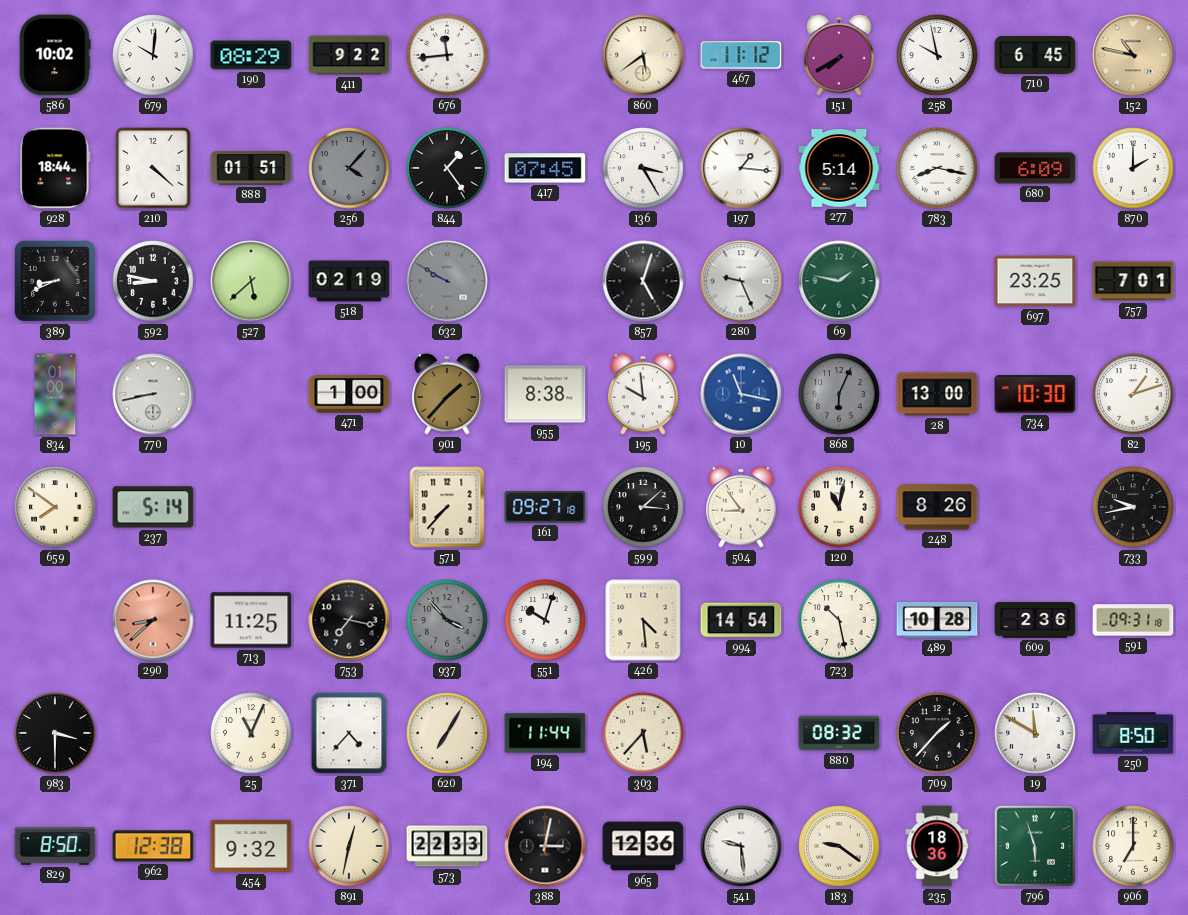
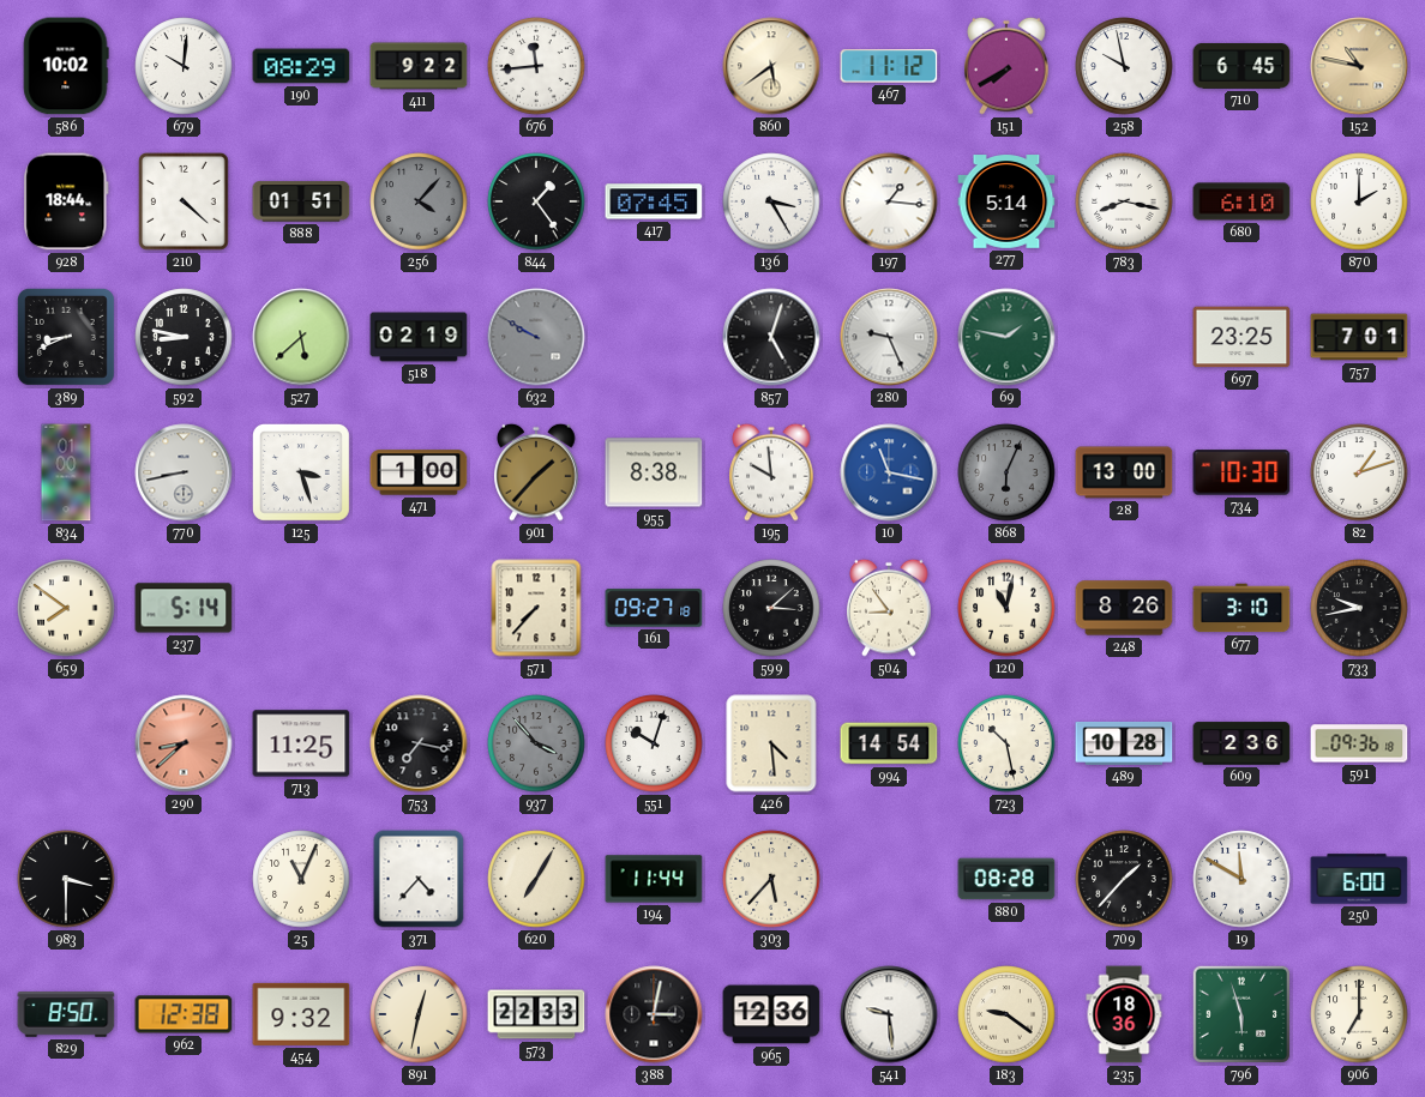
680: 6:09 -> 6:10
125: none -> 3:27
677: none -> 3:10
591: 09:31 -> 09:36
880: 08:32 -> 08:28
250: 8:50 -> 6:00
